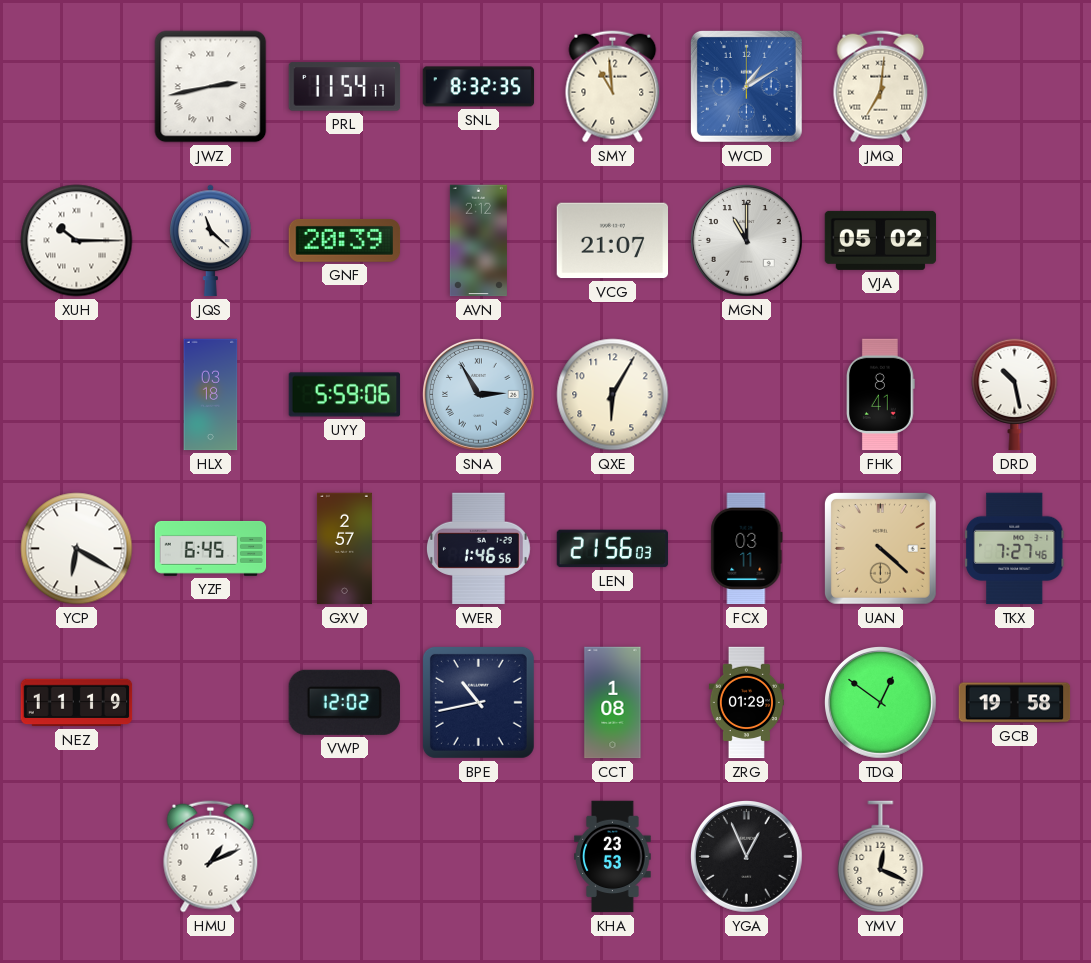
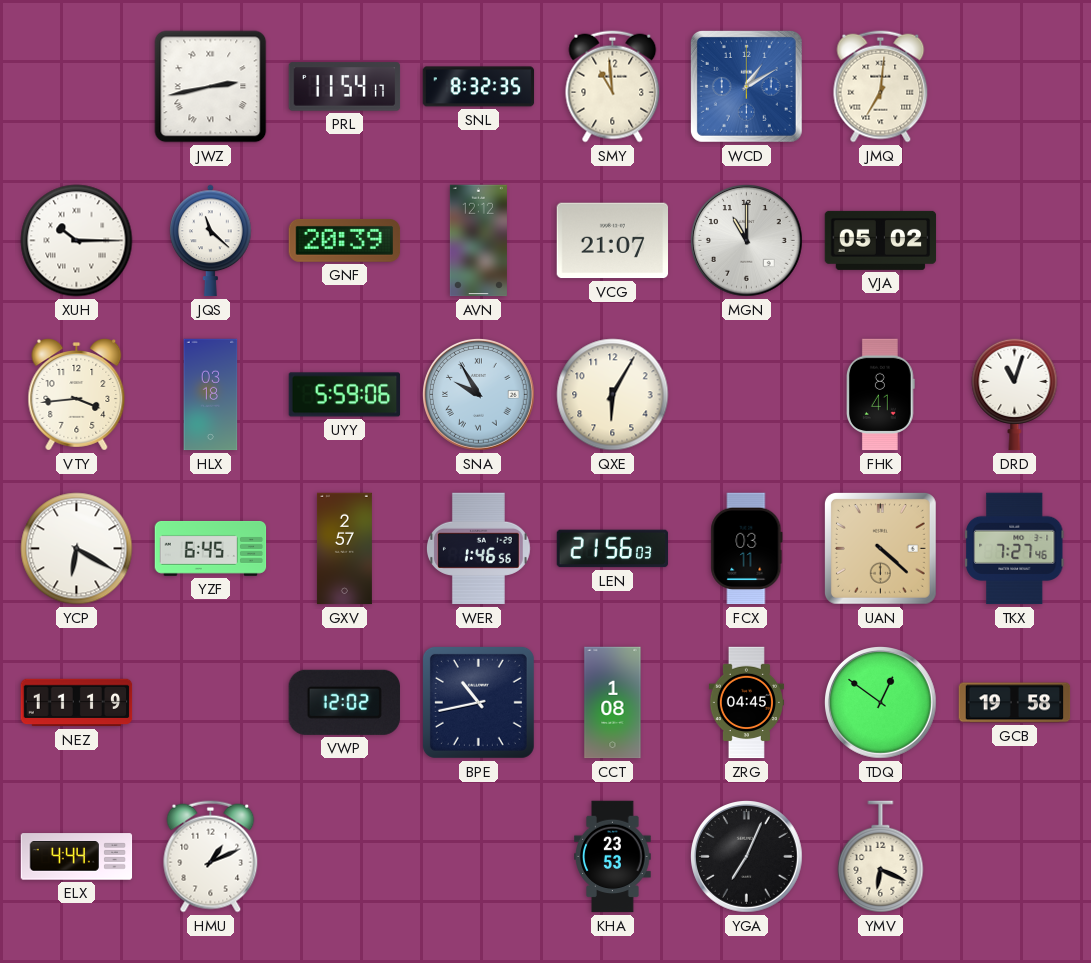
AVN: 2:12 -> 12:12
VTY: none -> 3:44
SNA: 2:55 -> 9:55
DRD: 10:28 -> 11:03
ZRG: 01:29 -> 04:45
ELX: none -> 4:44
YGA: 12:56 -> 7:04
YMV: 12:19 -> 6:19
